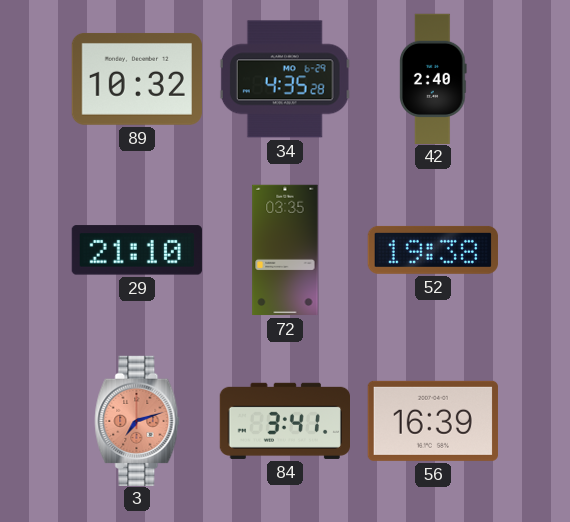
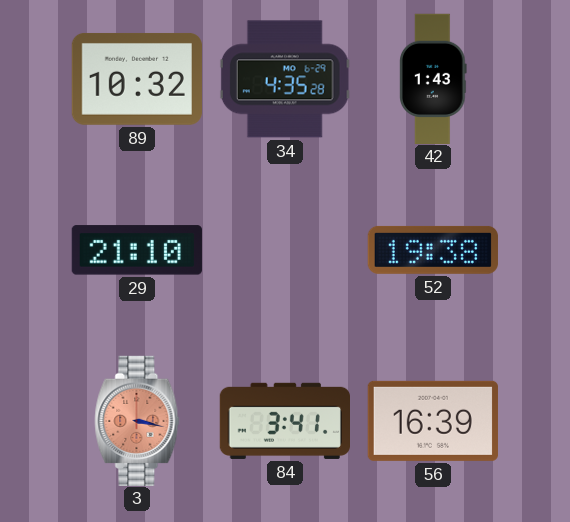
42: 2:40 -> 1:43
72: 03:35 -> none
3: 7:12 -> 3:17
